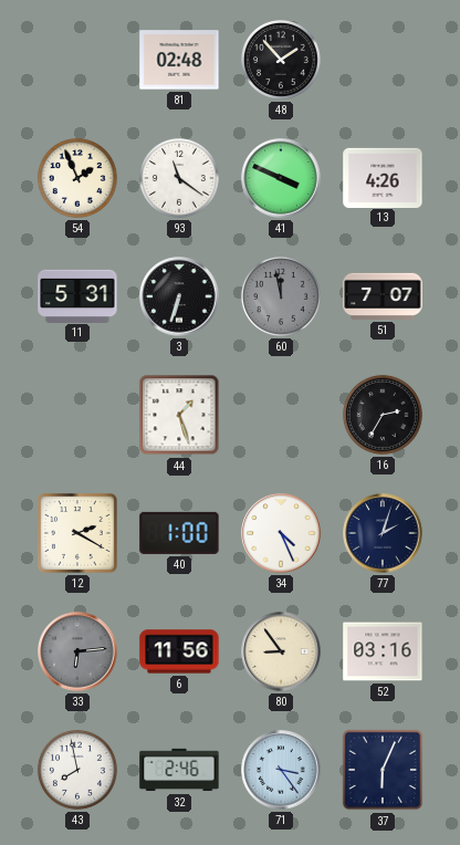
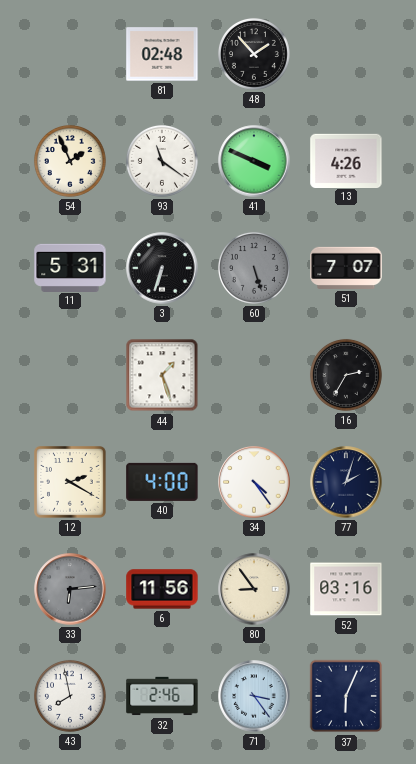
60: 11:58 -> 5:27
40: 1:00 -> 4:00
34: 4:26 -> 4:24
